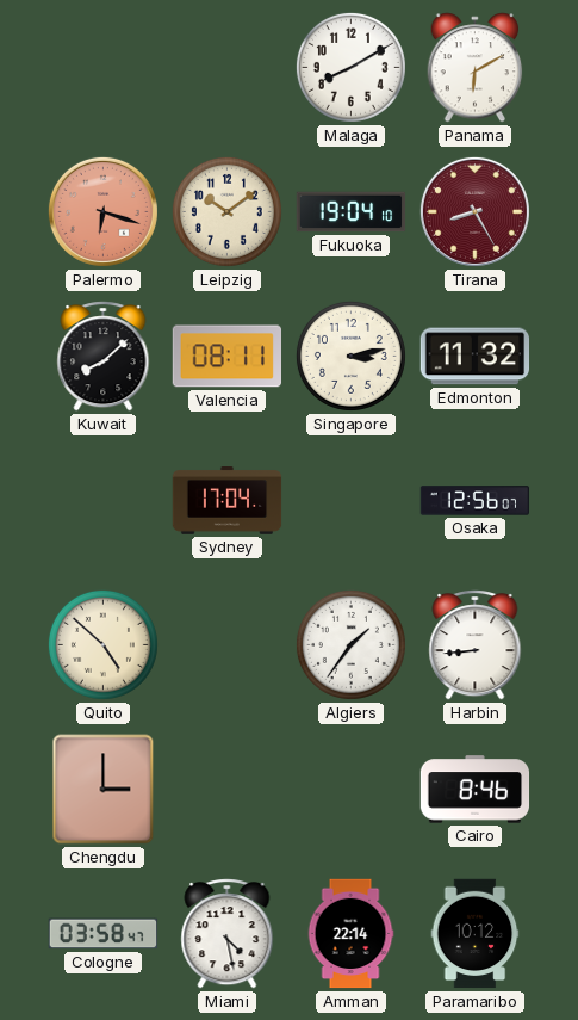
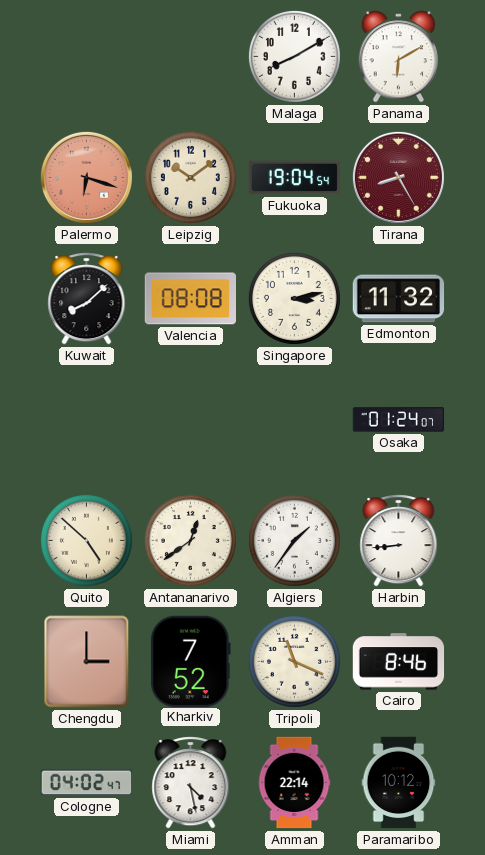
Fukuoka: 19:04:10 -> 19:04:54
Valencia: 08:11 -> 08:08
Sydney: 17:04 -> none
Osaka: 12:56 -> 01:24
Antananarivo: none -> 12:39
Kharkiv: none -> 7:52
Tripoli: none -> 11:19
Cologne: 03:58 -> 04:02
